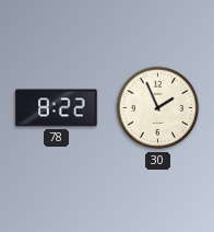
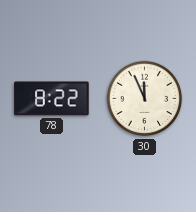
30: 1:56 -> 11:56
